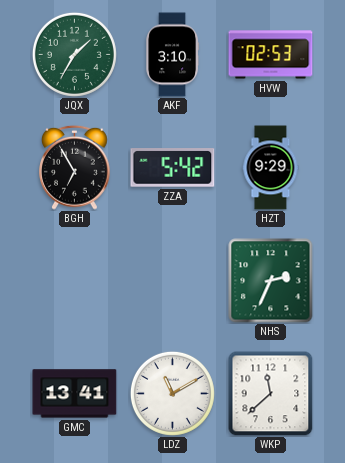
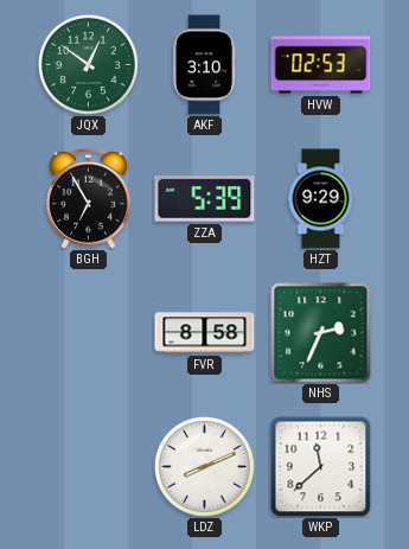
JQX: 1:35 -> 12:51
ZZA: 5:42 -> 5:39
FVR: none -> 8:58
GMC: 13:41 -> none
LDZ: 11:10 -> 8:11
